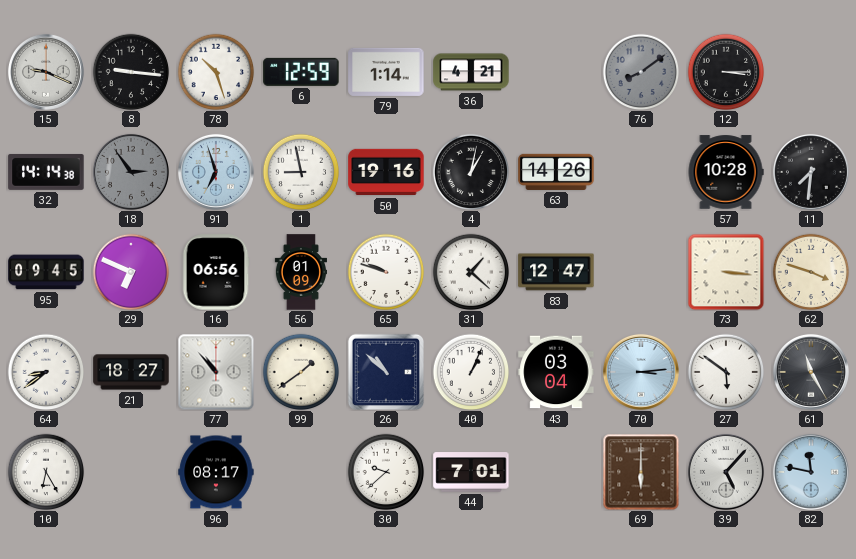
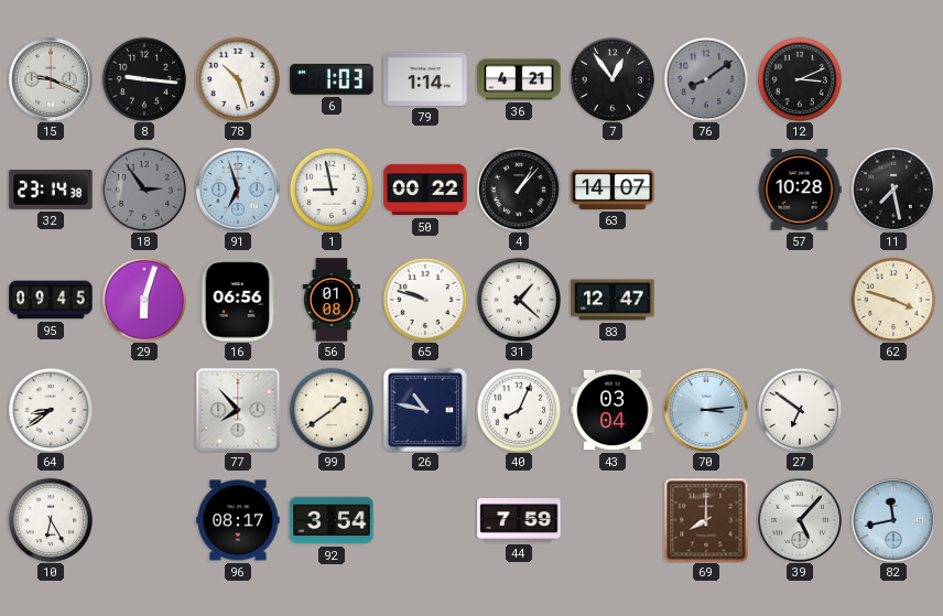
6: 12:59 -> 1:03
7: none -> 12:54
12: 3:15 -> 3:11
32: 14:14 -> 23:14
50: 19:16 -> 00:22
4: 1:02 -> 1:07
63: 14:26 -> 14:07
11: 7:31 -> 7:28
29: 6:49 -> 6:03
56: 01:09 -> 01:08
73: 3:16 -> none
21: 18:27 -> none
77: 10:53 -> 7:53
26: 10:52 -> 10:47
40: 1:04 -> 8:04
27: 5:51 -> 6:51
61: 11:25 -> none
92: none -> 3:54
30: 9:38 -> none
44: 7:01 -> 7:59
69: 6:00 -> 8:00
82: 11:47 -> 11:43
